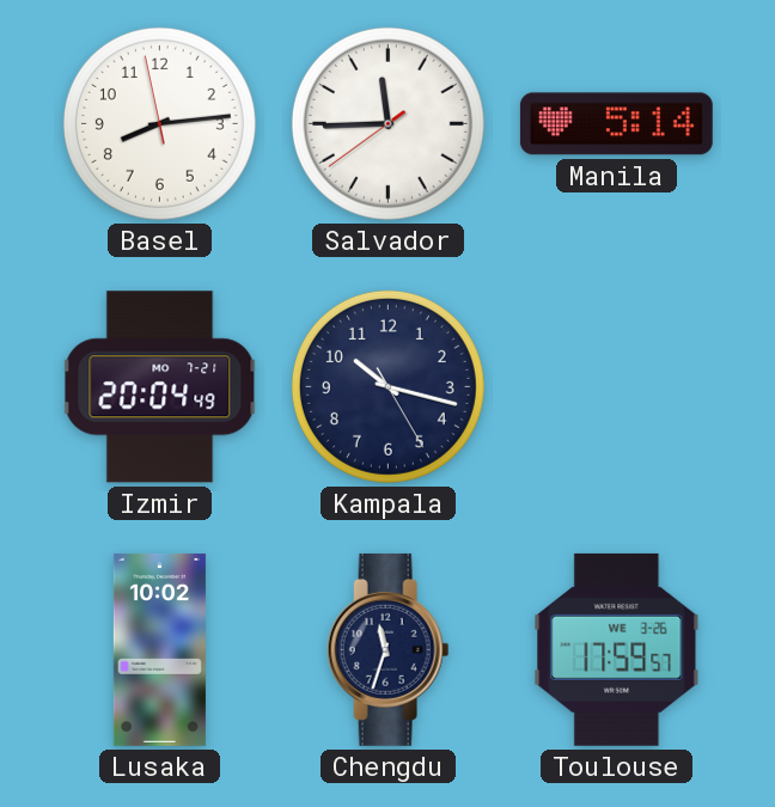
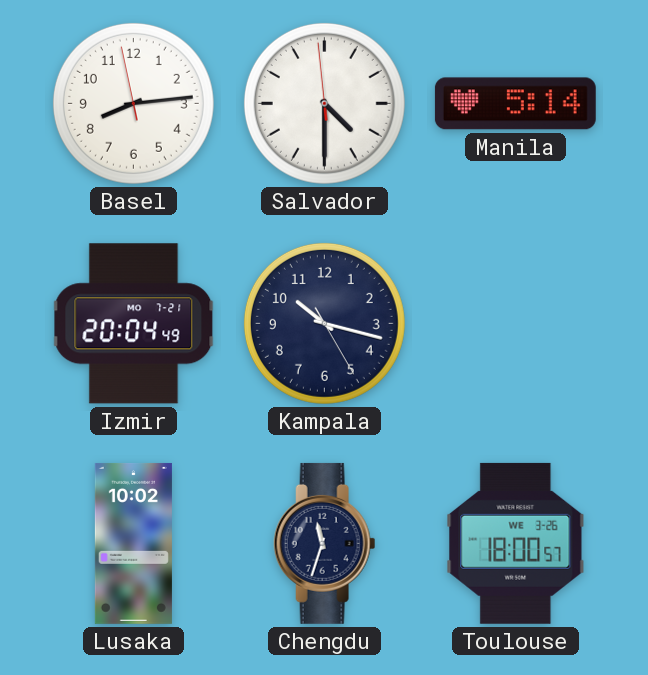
Salvador: 11:44 -> 4:29
Toulouse: 17:59 -> 18:00
